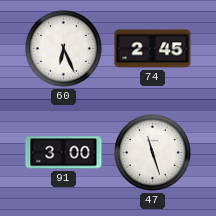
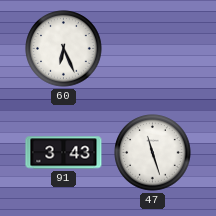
74: 2:45 -> none
91: 3:00 -> 3:43
